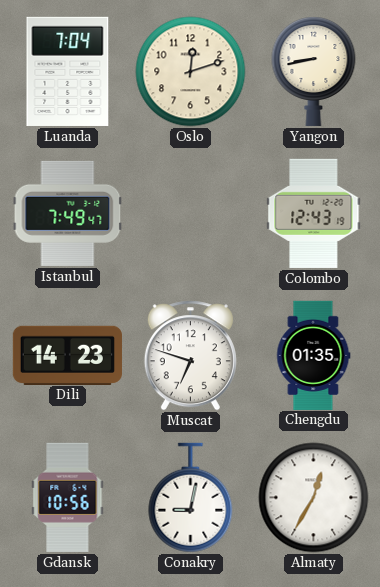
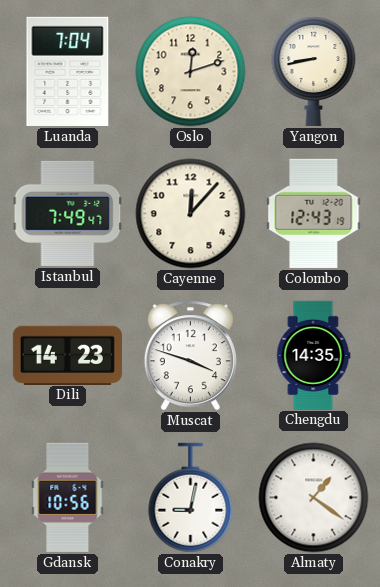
Cayenne: none -> 12:07
Muscat: 6:48 -> 3:48
Chengdu: 01:35 -> 14:35
Almaty: 12:35 -> 1:21
